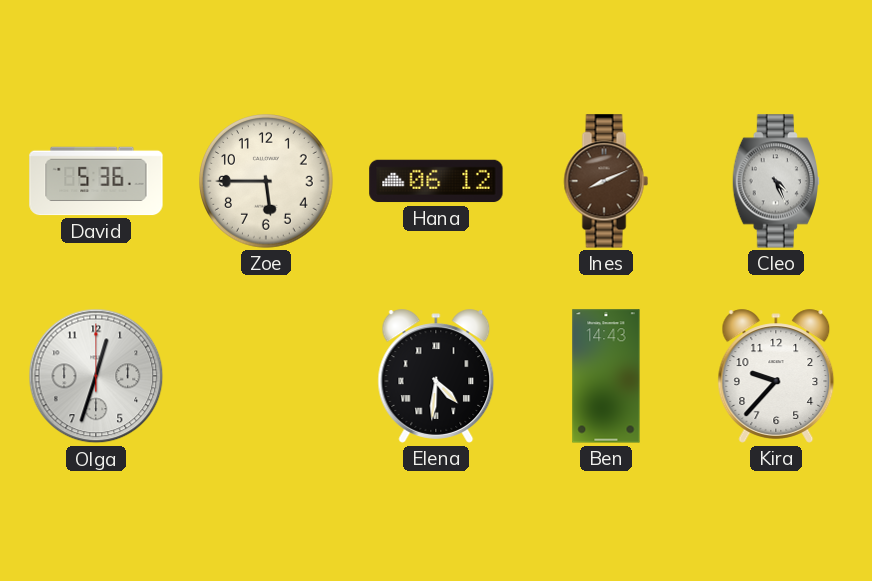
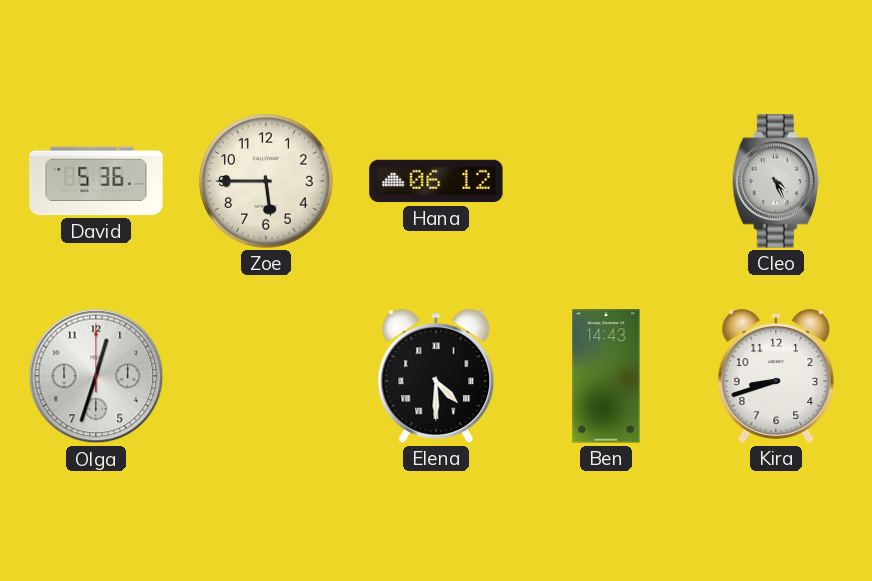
Ines: 8:11 -> none
Elena: 4:31 -> 4:30
Kira: 9:37 -> 8:42
